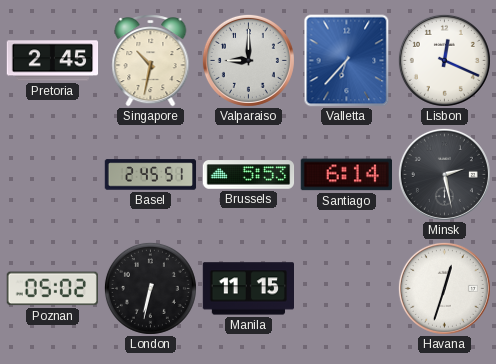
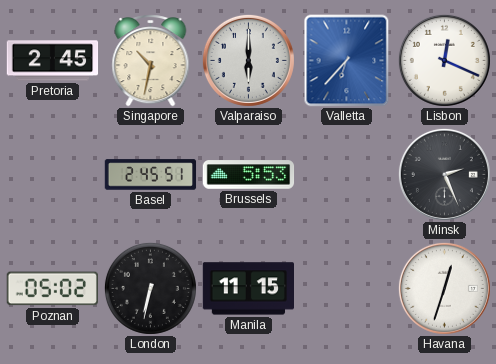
Valparaiso: 9:00 -> 6:00
Santiago: 6:14 -> none
Minsk: 2:28 -> 2:26
